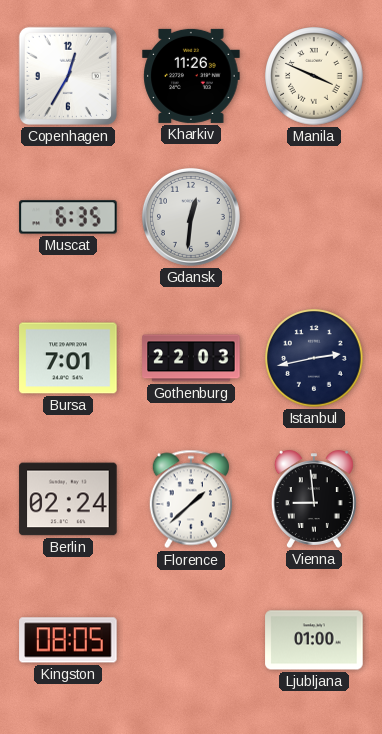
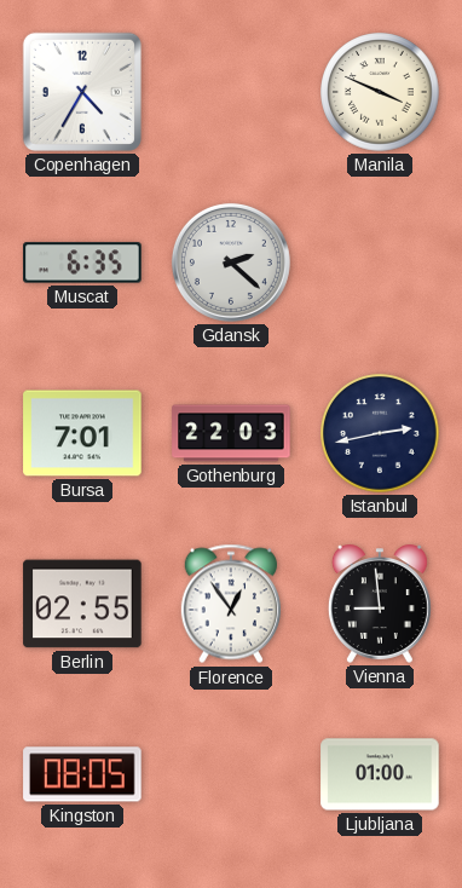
Copenhagen: 12:35 -> 4:35
Kharkiv: 11:26 -> none
Gdansk: 12:31 -> 2:22
Berlin: 02:24 -> 02:55
Florence: 1:38 -> 12:54
